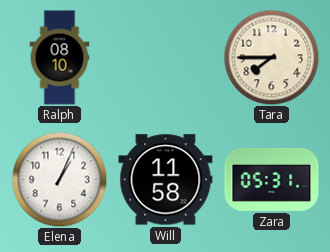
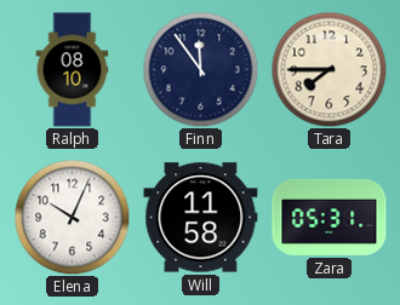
Finn: none -> 11:54
Elena: 1:04 -> 10:04
